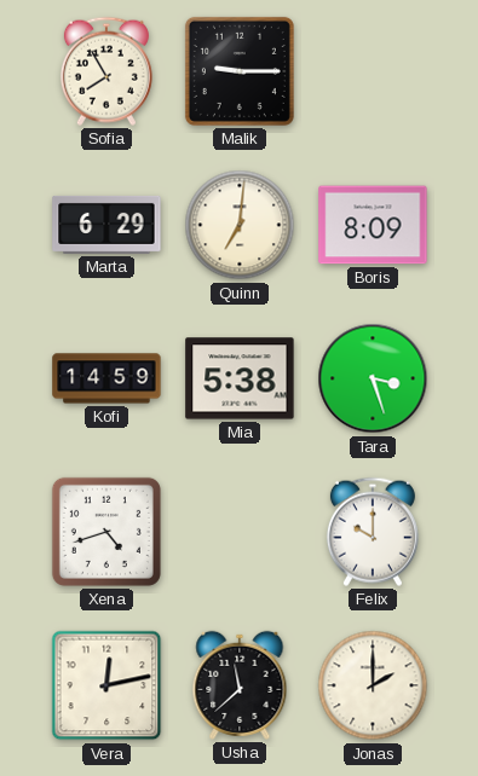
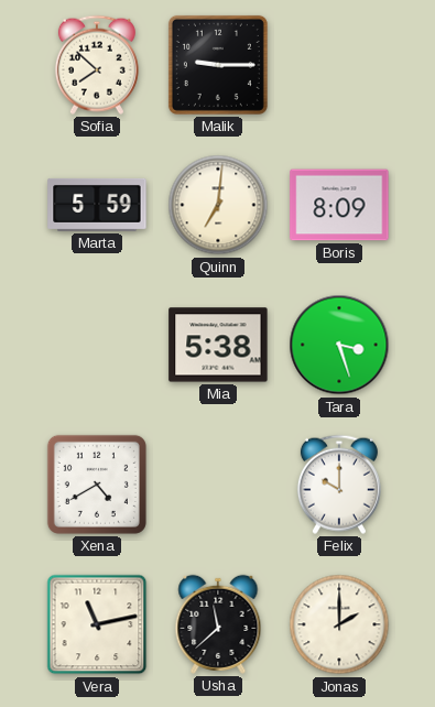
Sofia: 7:55 -> 7:52
Marta: 6:29 -> 5:59
Kofi: 14:59 -> none
Xena: 4:42 -> 4:40
Vera: 12:13 -> 11:13
